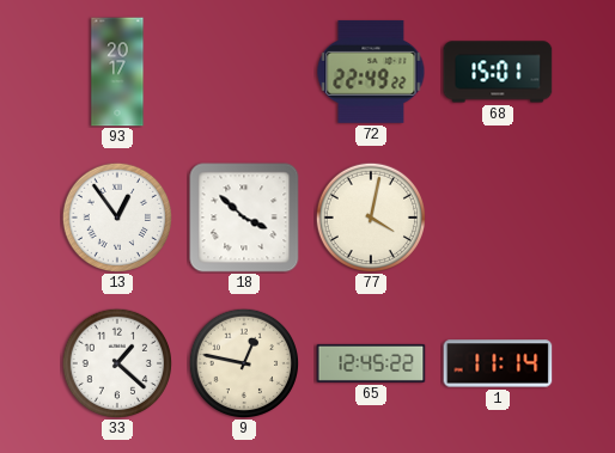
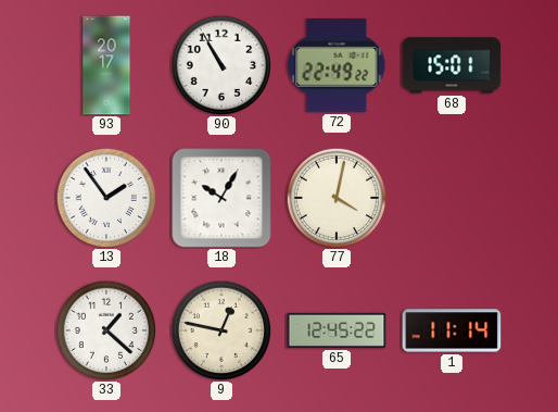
90: none -> 10:55
13: 12:54 -> 1:54
18: 3:52 -> 10:05
